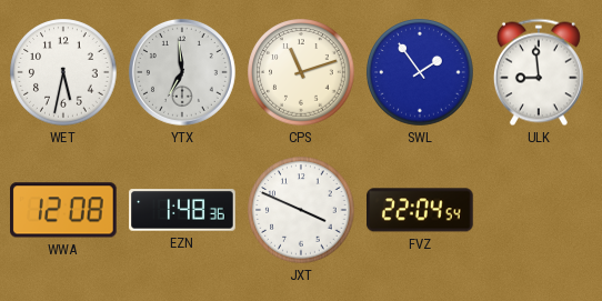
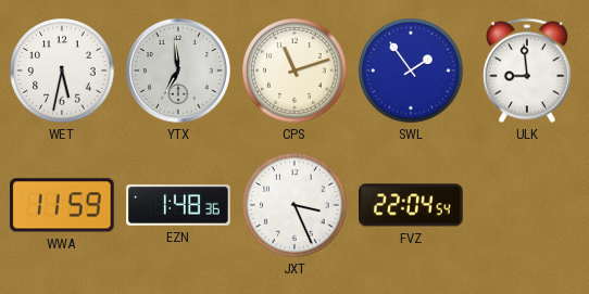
WWA: 12:08 -> 11:59
JXT: 3:49 -> 3:26
